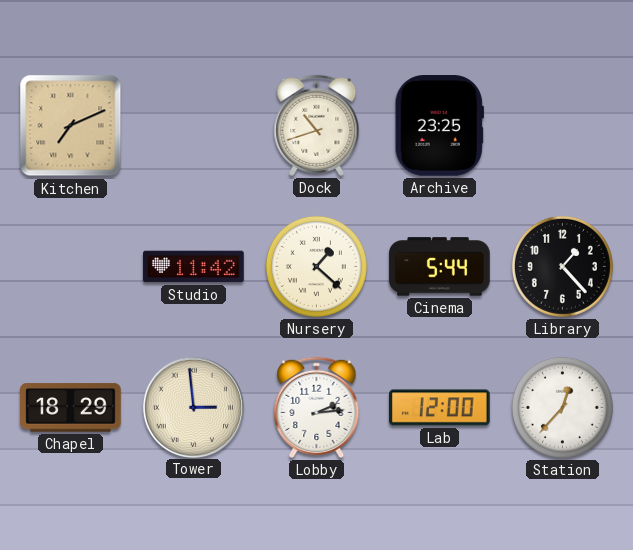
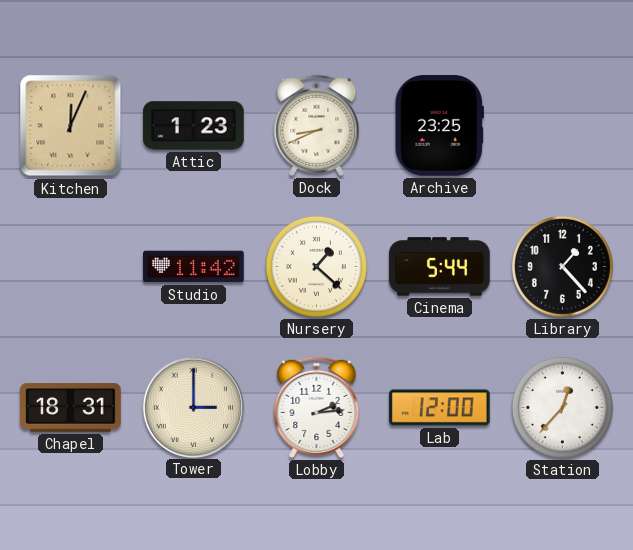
Kitchen: 7:11 -> 12:04
Attic: none -> 1:23
Dock: 10:42 -> 8:41
Chapel: 18:29 -> 18:31
Tower: 2:59 -> 3:00
